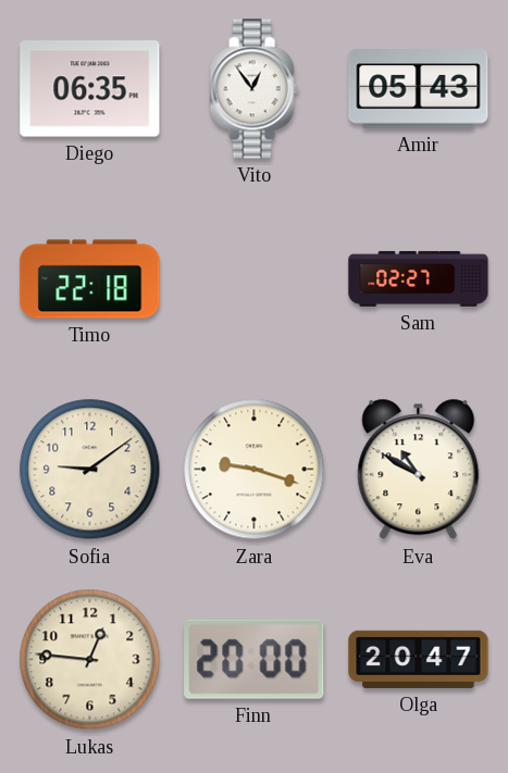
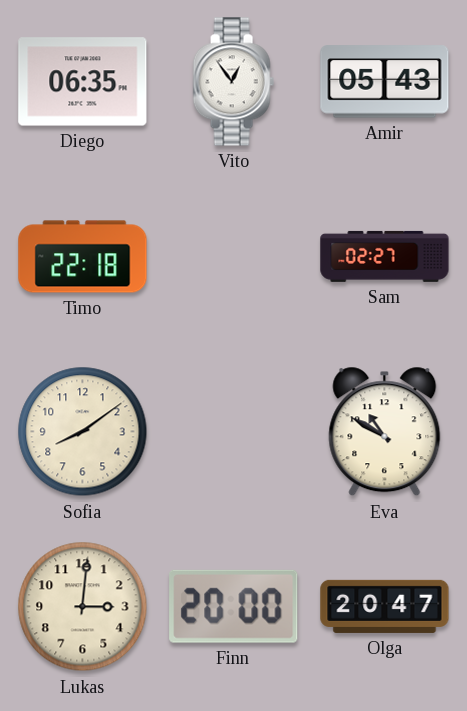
Sofia: 9:09 -> 8:09
Zara: 9:18 -> none
Lukas: 12:46 -> 3:01
